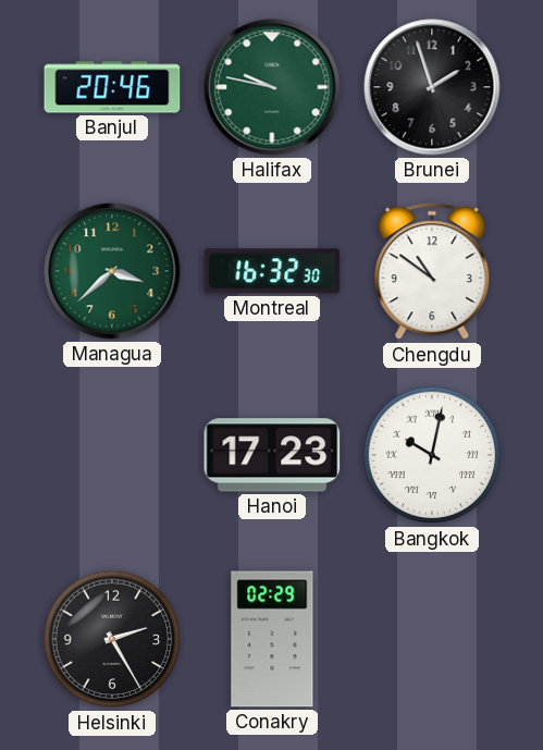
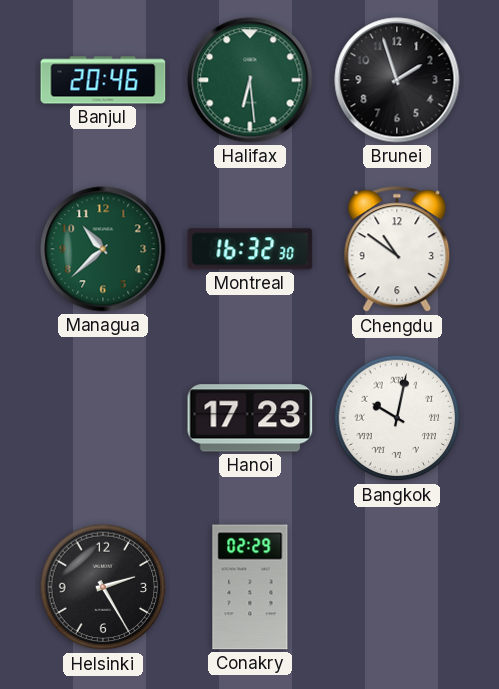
Halifax: 9:47 -> 6:29
Managua: 3:38 -> 10:38
